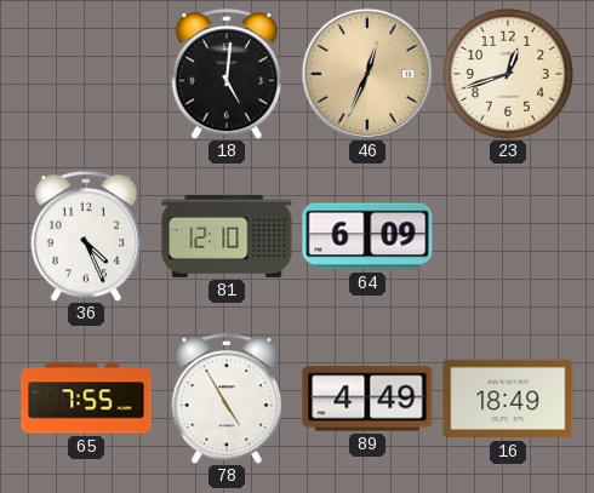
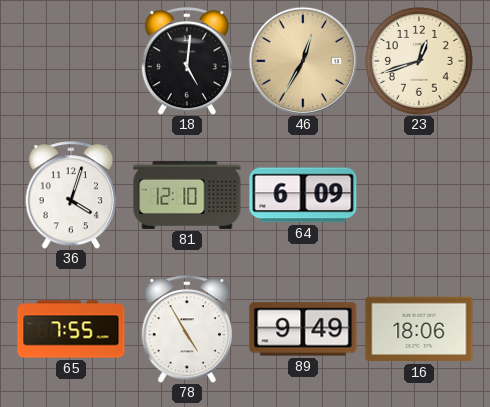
46: 12:34 -> 12:35
36: 4:26 -> 4:03
89: 4:49 -> 9:49
16: 18:49 -> 18:06
